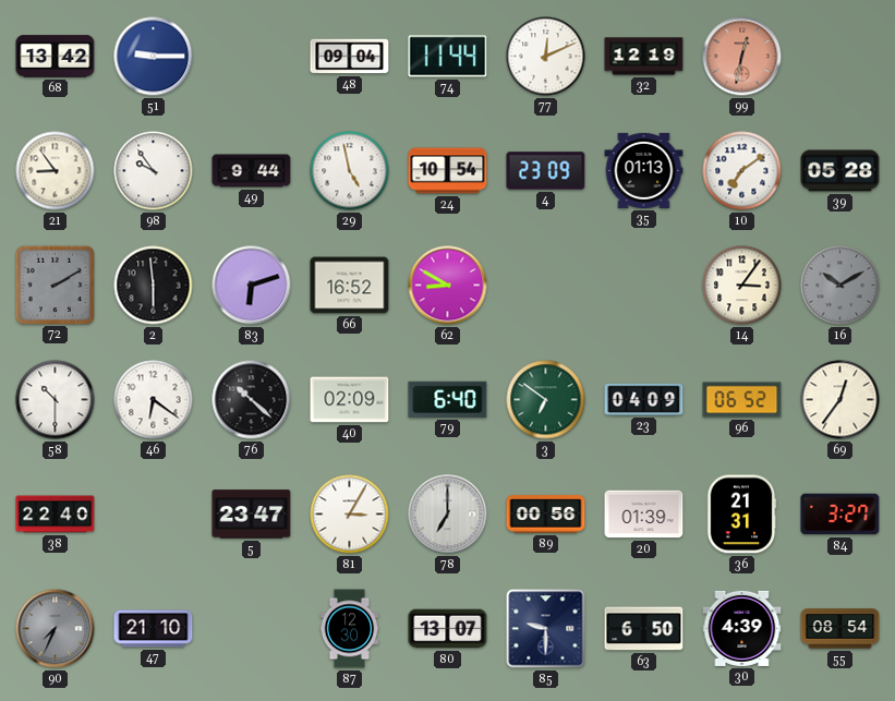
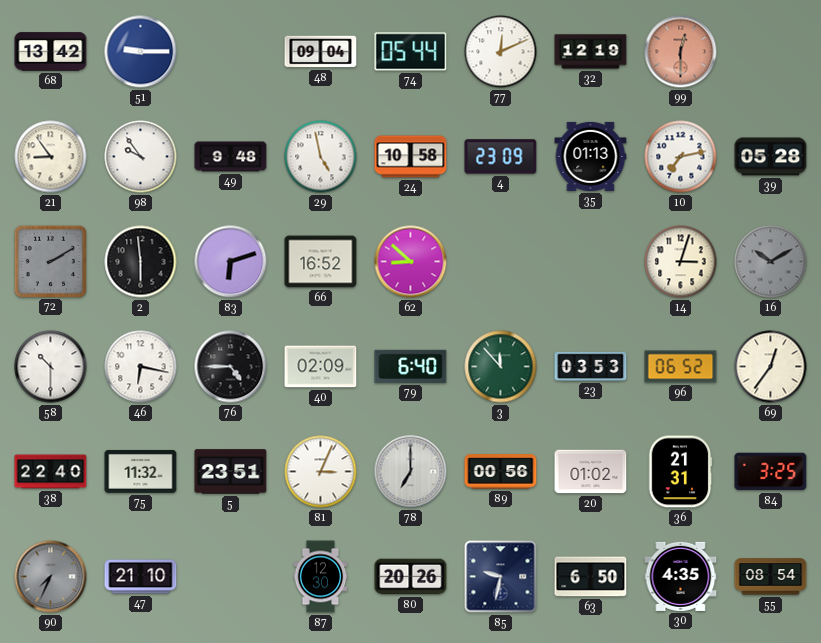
74: 11:44 -> 05:44
99: 12:32 -> 12:30
49: 9:44 -> 9:48
24: 10:54 -> 10:58
10: 7:09 -> 7:13
62: 8:50 -> 8:52
14: 3:06 -> 3:03
46: 6:21 -> 6:17
76: 10:22 -> 4:45
3: 6:51 -> 11:53
23: 04:09 -> 03:53
75: none -> 11:32
5: 23:47 -> 23:51
81: 3:05 -> 3:04
20: 01:39 -> 01:02
84: 3:27 -> 3:25
80: 13:07 -> 20:26
85: 9:30 -> 9:32
30: 4:39 -> 4:35
